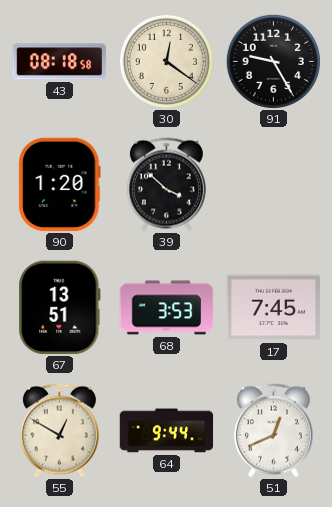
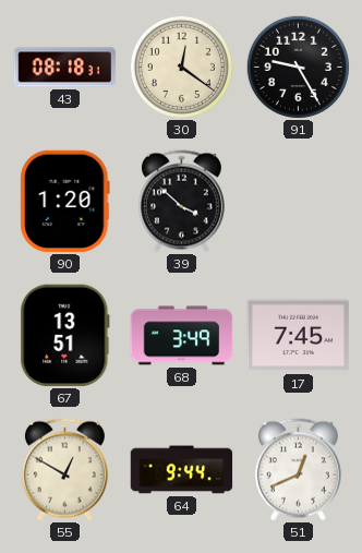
43: 08:18:58 -> 08:18:31
68: 3:53 -> 3:49
